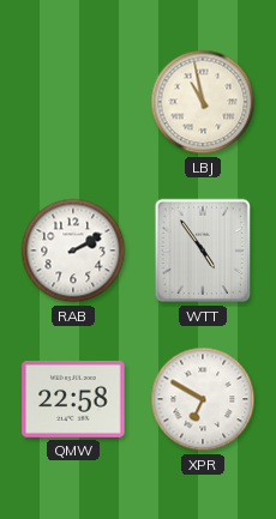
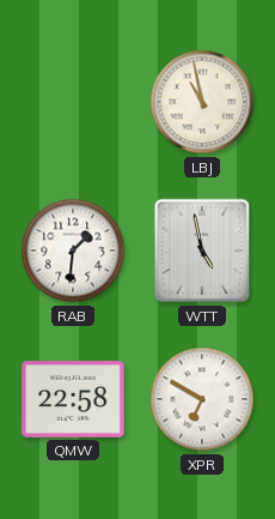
RAB: 2:10 -> 1:31
WTT: 4:54 -> 4:58
